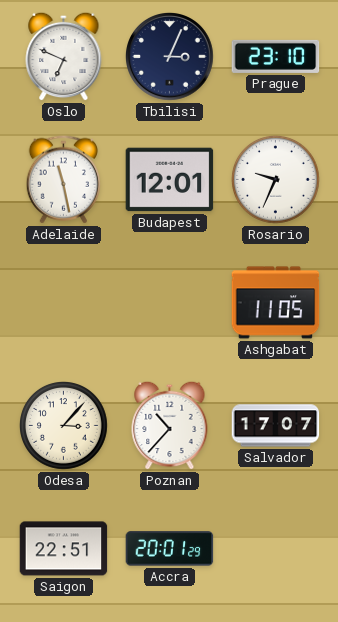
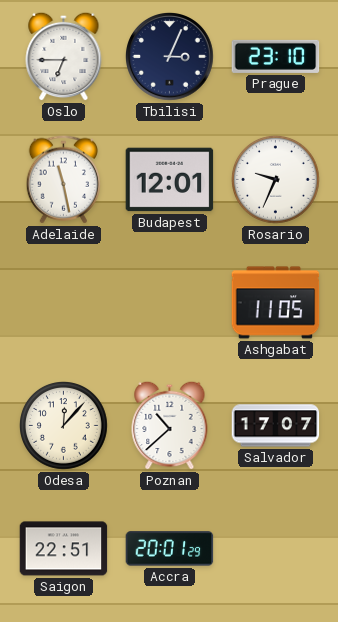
Oslo: 6:49 -> 6:45
Odesa: 3:07 -> 12:07
Poznan: 10:37 -> 10:38
